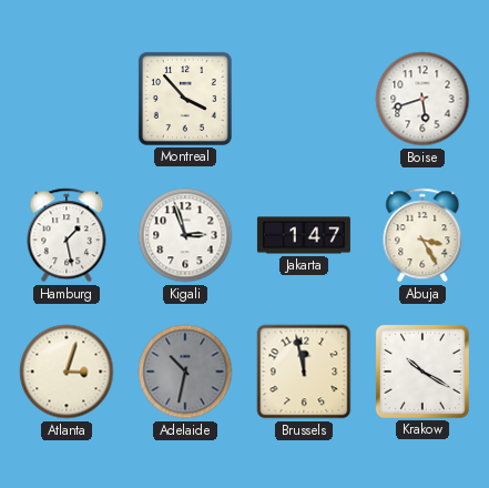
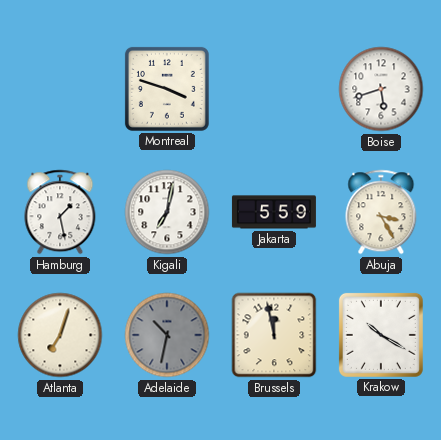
Montreal: 3:53 -> 3:48
Kigali: 2:57 -> 7:02
Jakarta: 1:47 -> 5:59
Atlanta: 3:03 -> 7:03
